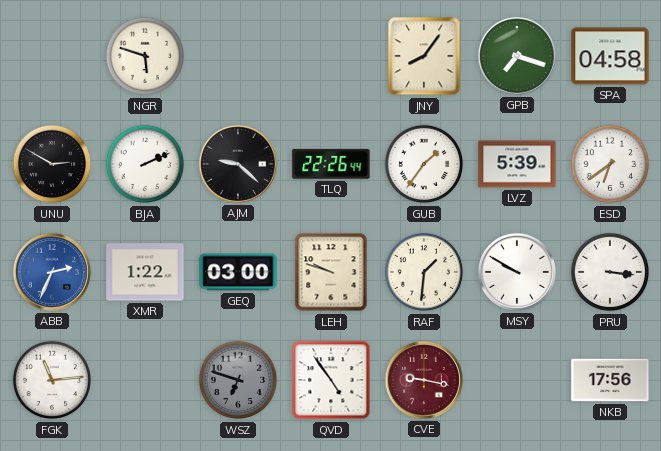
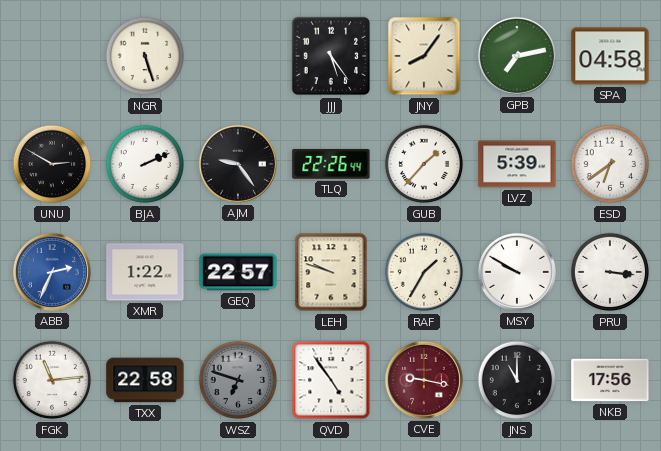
NGR: 5:48 -> 5:27
JJJ: none -> 5:24
GPB: 7:18 -> 7:13
AJM: 9:22 -> 9:24
GUB: 1:36 -> 1:37
GEQ: 03:00 -> 22:57
RAF: 1:31 -> 1:35
TXX: none -> 22:58
JNS: none -> 11:00
